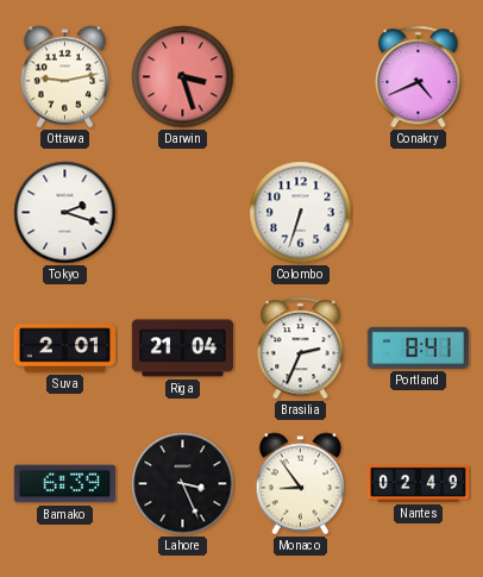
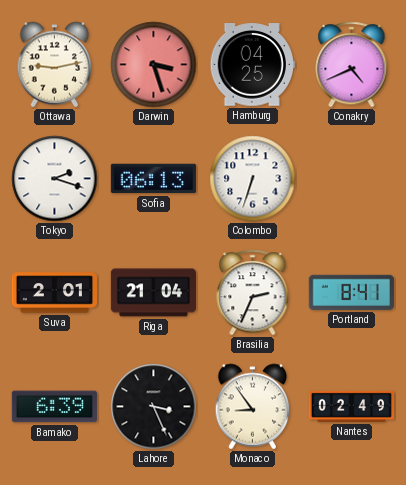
Hamburg: none -> 04:25
Sofia: none -> 06:13
